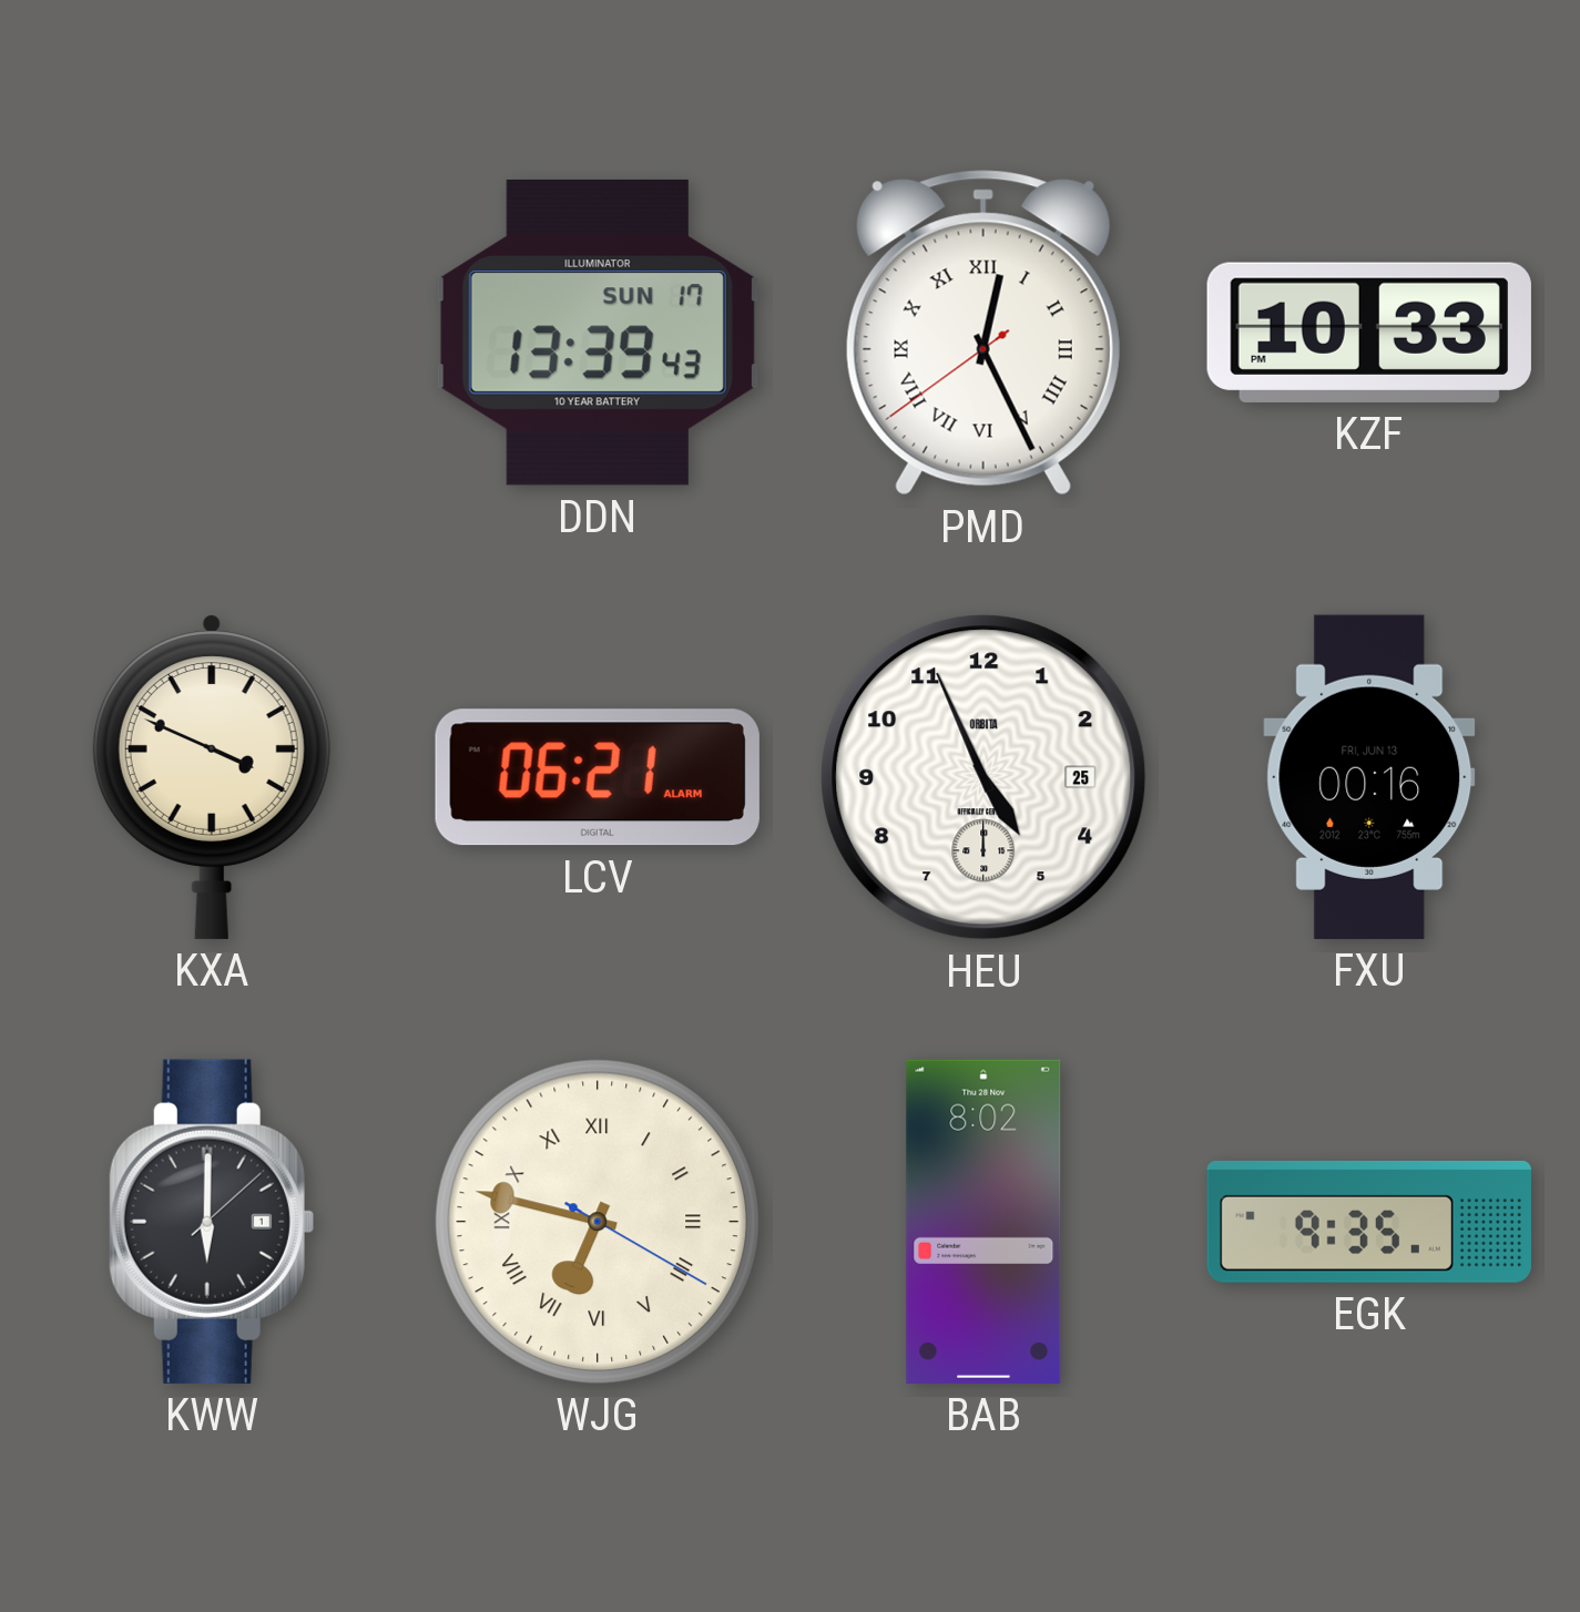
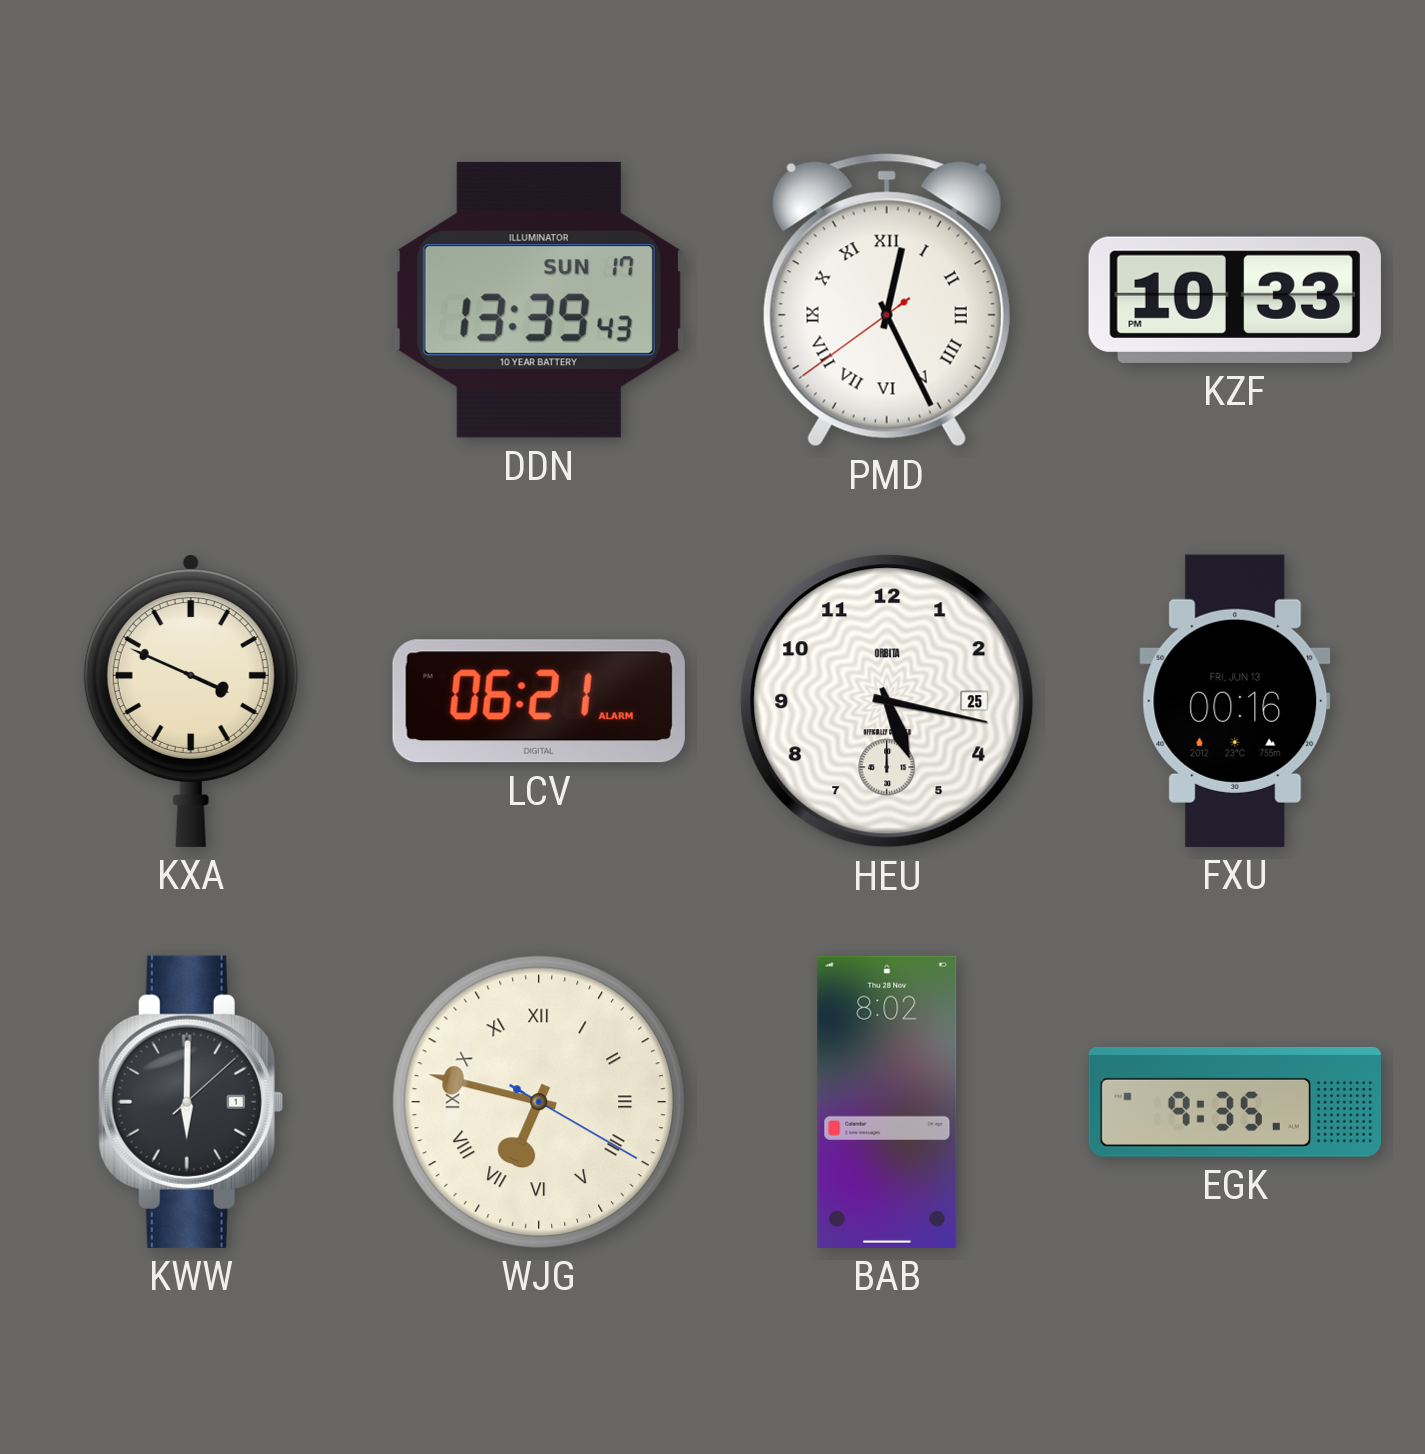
HEU: 4:56 -> 5:17
